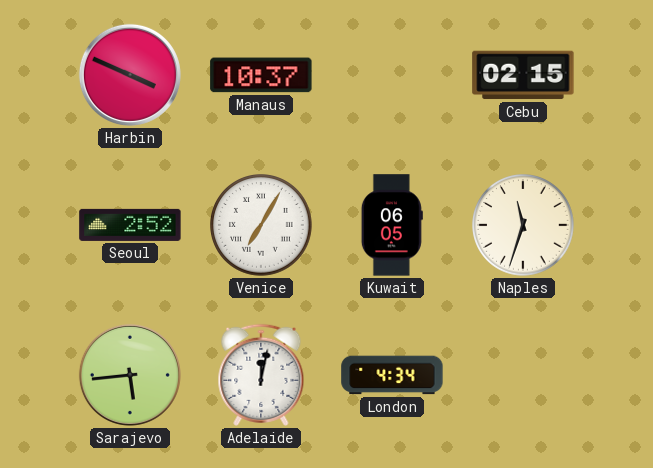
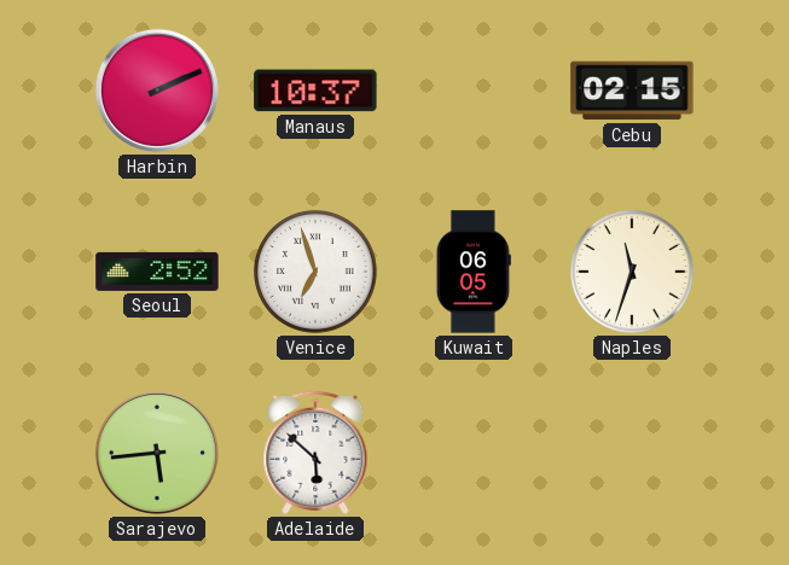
Harbin: 3:49 -> 2:11
Venice: 7:05 -> 6:57
Adelaide: 12:02 -> 5:52
London: 4:34 -> none
